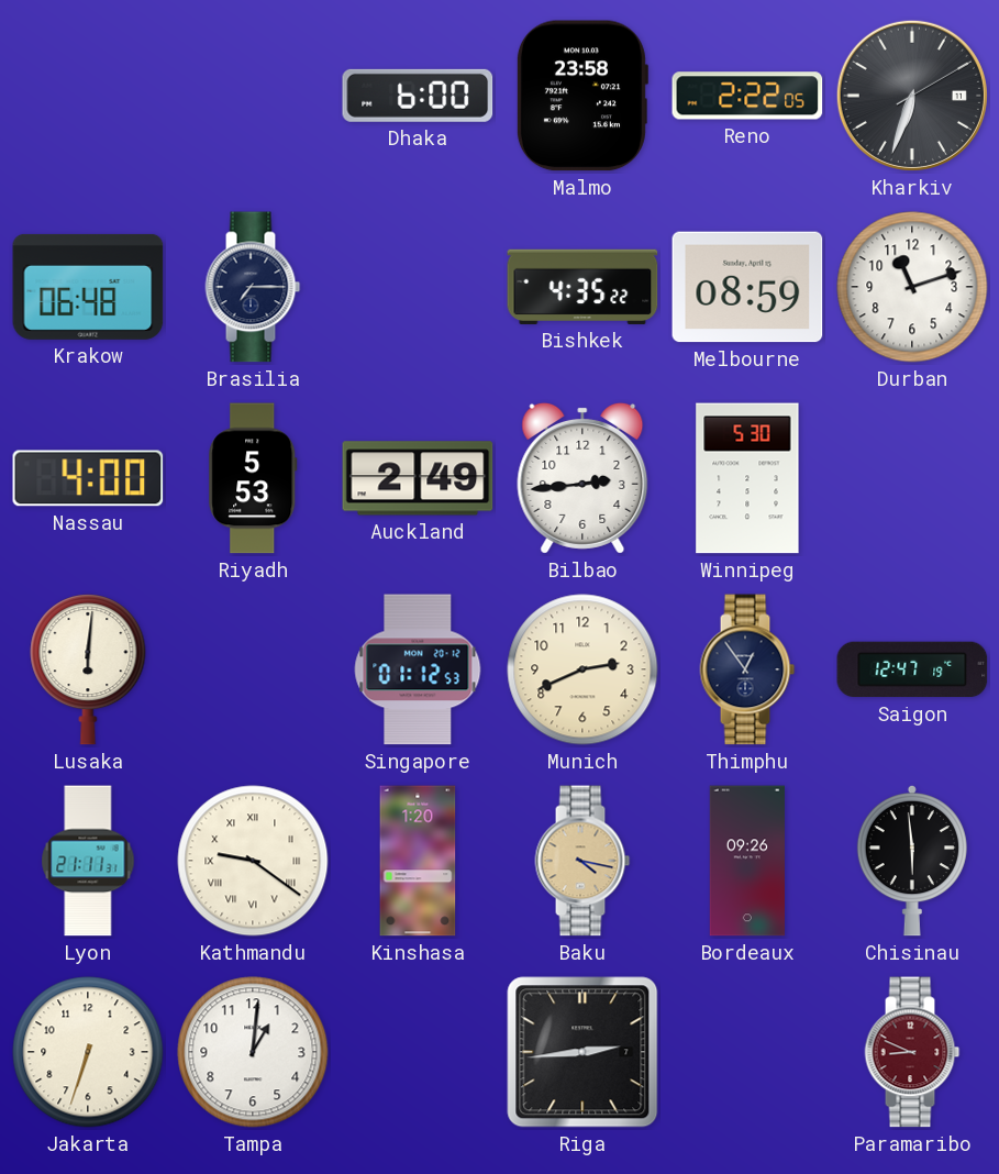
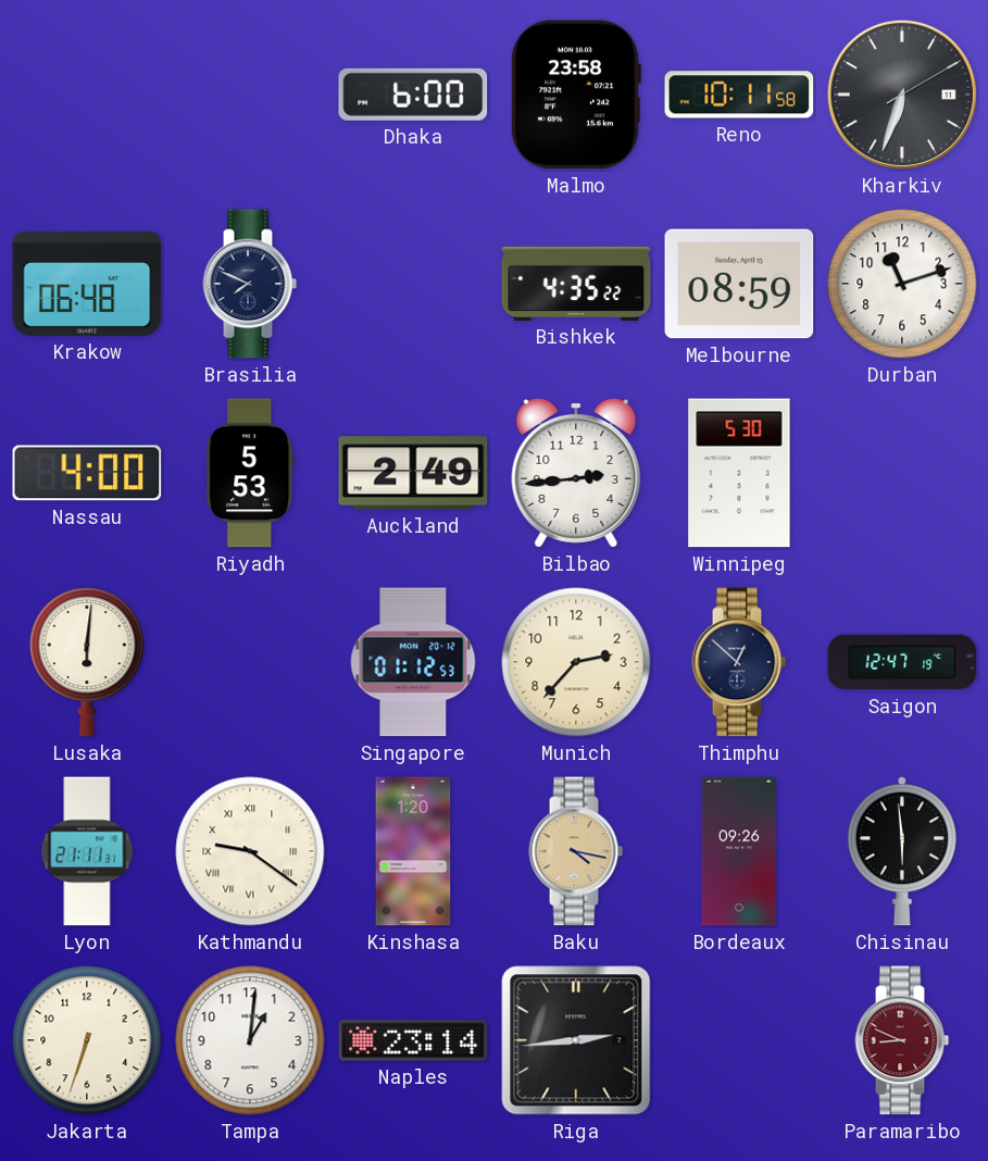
Reno: 2:22 -> 10:11
Brasilia: 7:15 -> 7:49
Munich: 2:41 -> 2:37
Thimphu: 12:54 -> 12:52
Naples: none -> 23:14
